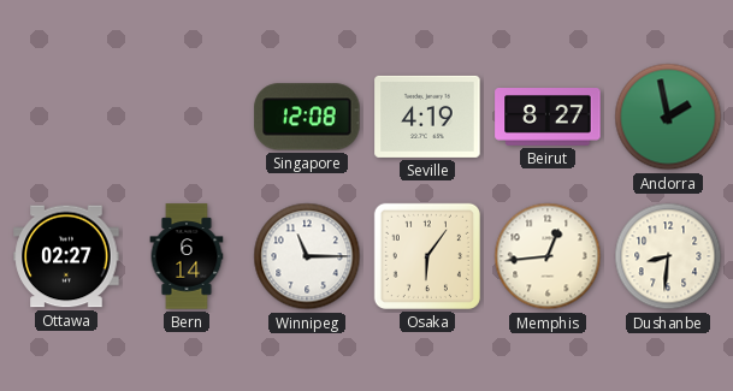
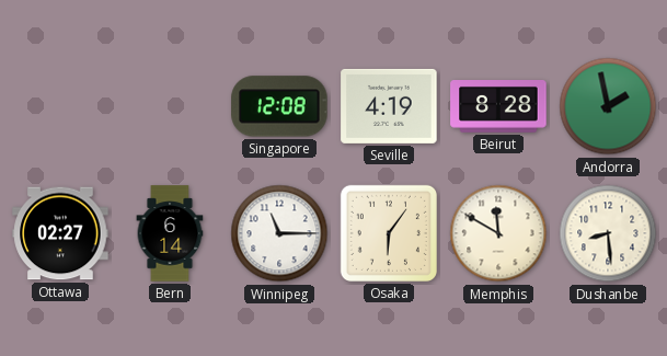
Beirut: 8:27 -> 8:28
Memphis: 12:44 -> 11:50
Dushanbe: 8:31 -> 8:29
